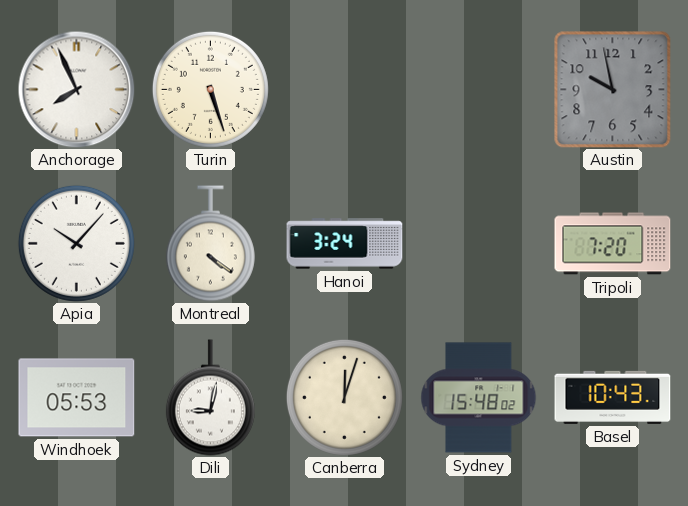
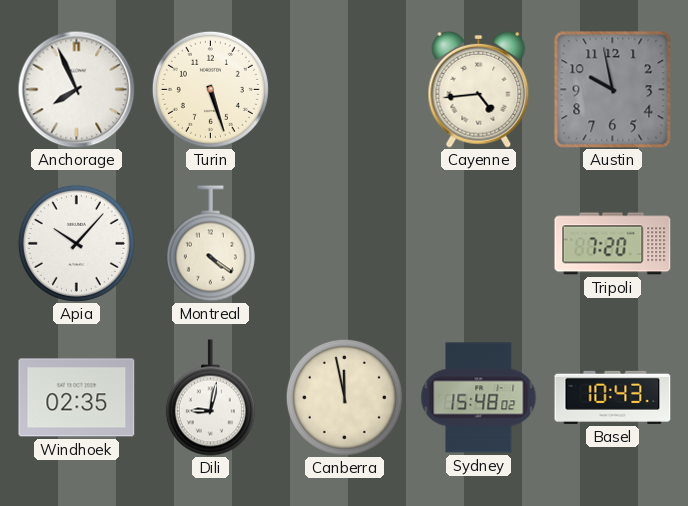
Cayenne: none -> 4:44
Hanoi: 3:24 -> none
Windhoek: 05:53 -> 02:35
Canberra: 12:03 -> 11:58
